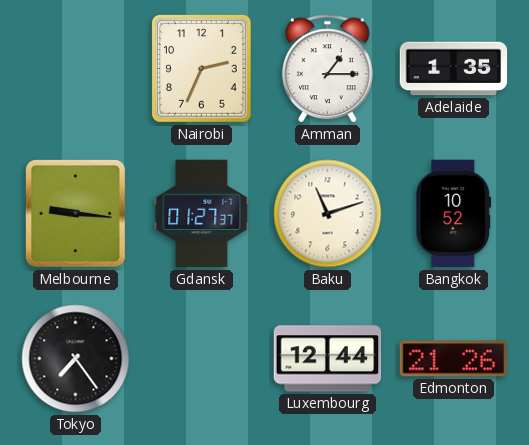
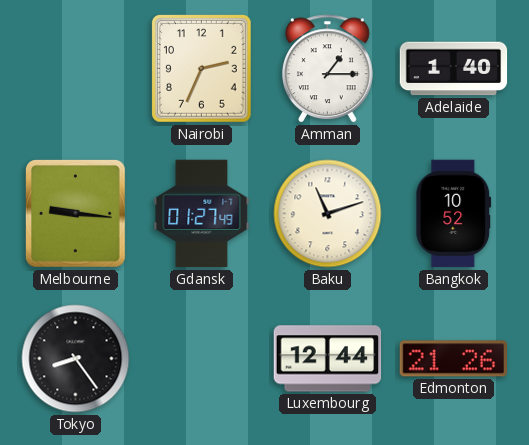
Adelaide: 1:35 -> 1:40
Gdansk: 01:27:37 -> 01:27:49
Tokyo: 7:24 -> 8:24
